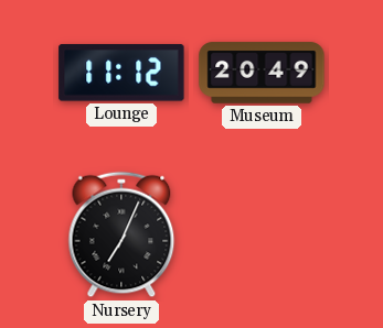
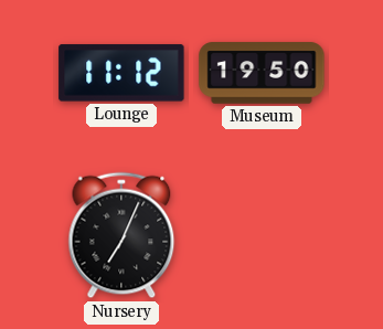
Museum: 20:49 -> 19:50
